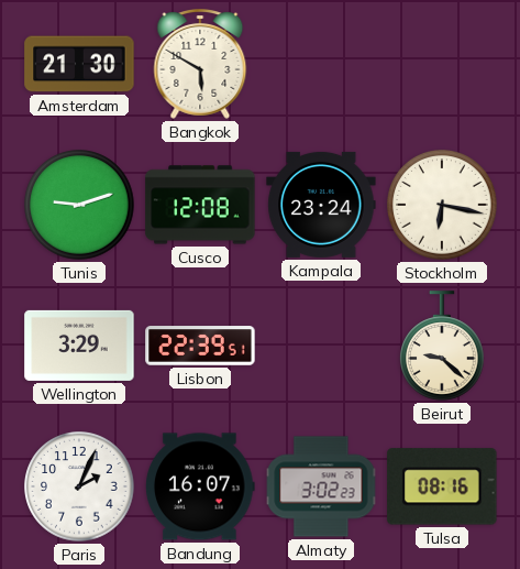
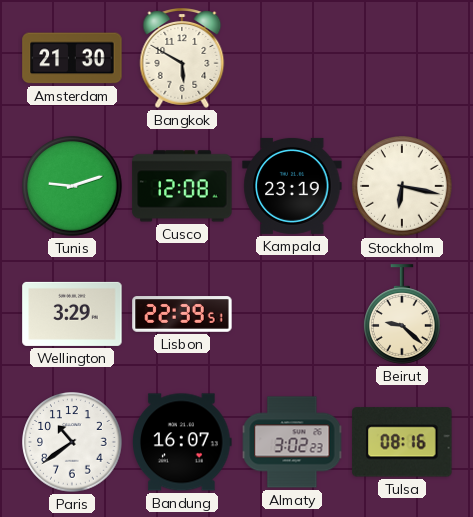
Kampala: 23:24 -> 23:19
Paris: 2:04 -> 10:39
